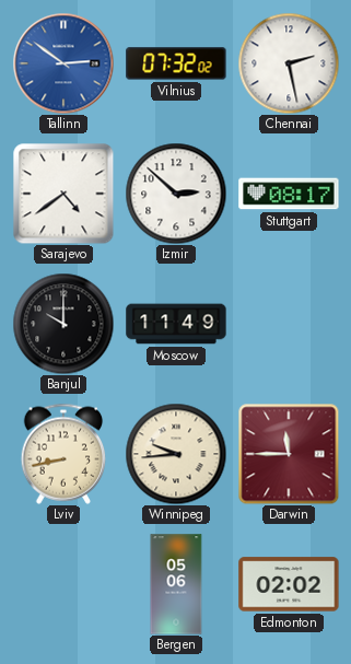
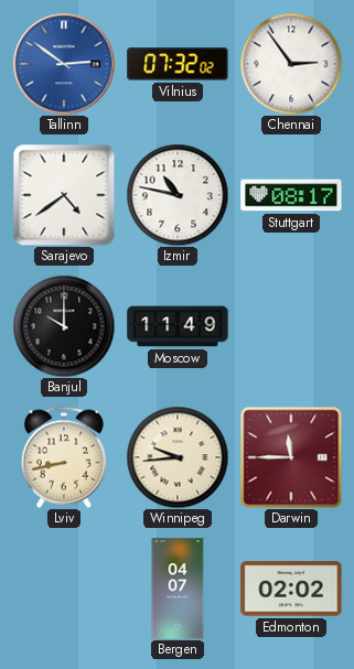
Chennai: 2:28 -> 2:54
Izmir: 2:52 -> 10:47
Bergen: 05:06 -> 04:07
